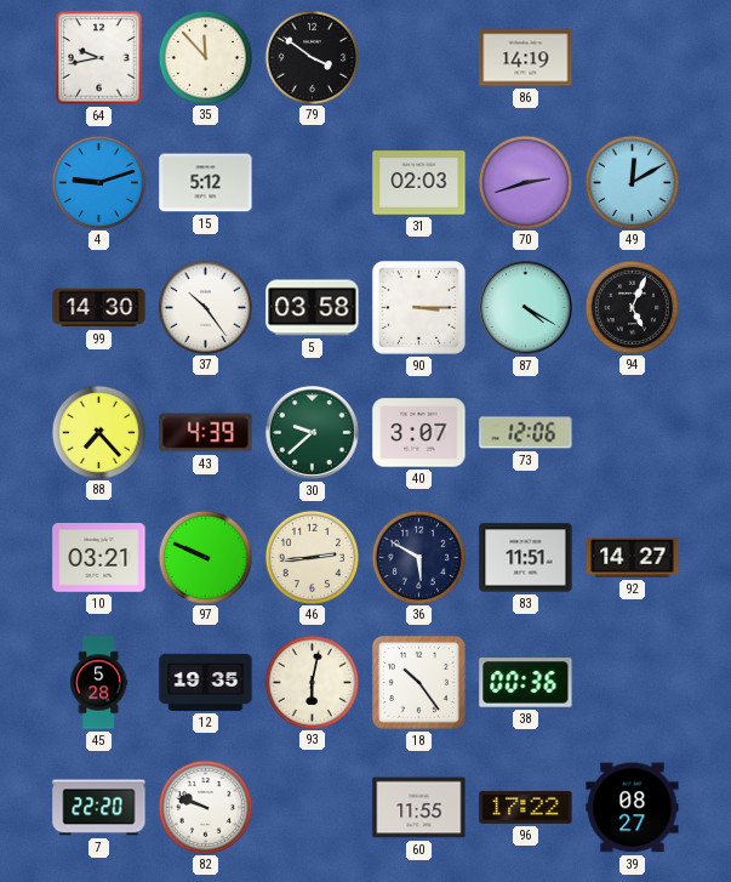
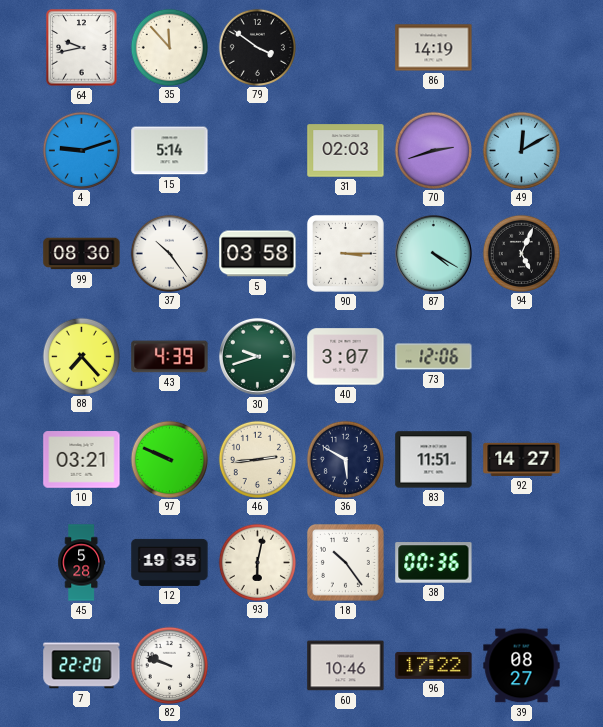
15: 5:12 -> 5:14
99: 14:30 -> 08:30
30: 9:38 -> 9:42
60: 11:55 -> 10:46
